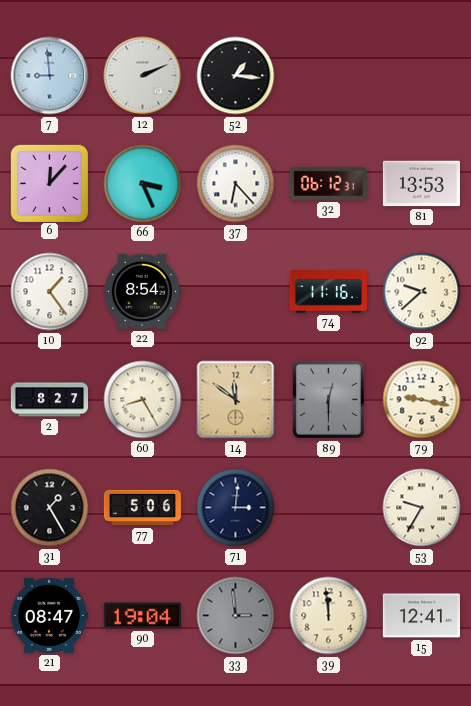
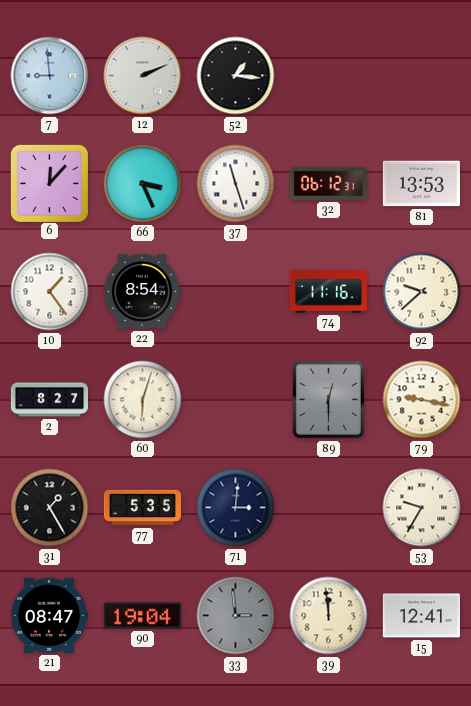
37: 6:23 -> 11:27
60: 8:25 -> 6:03
14: 11:51 -> none
77: 5:06 -> 5:35
